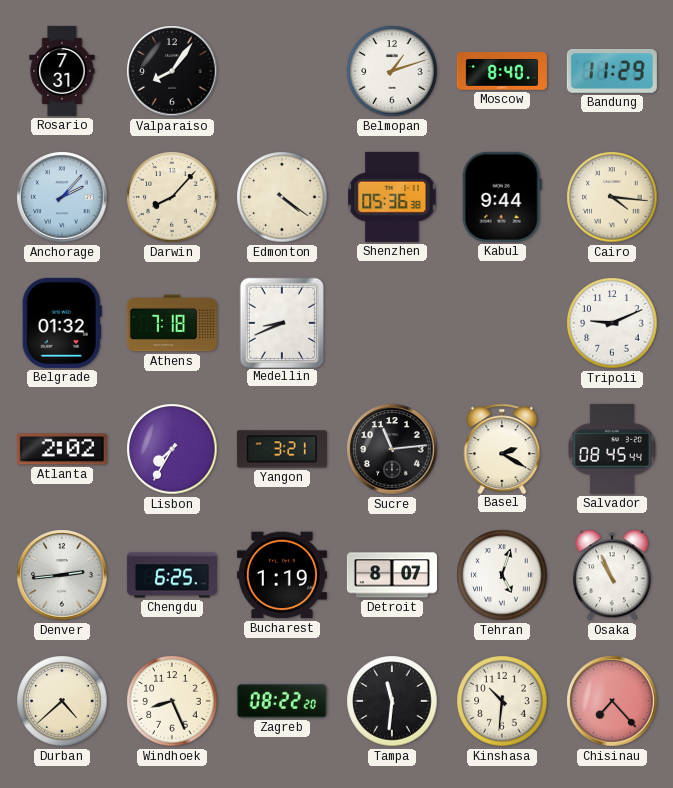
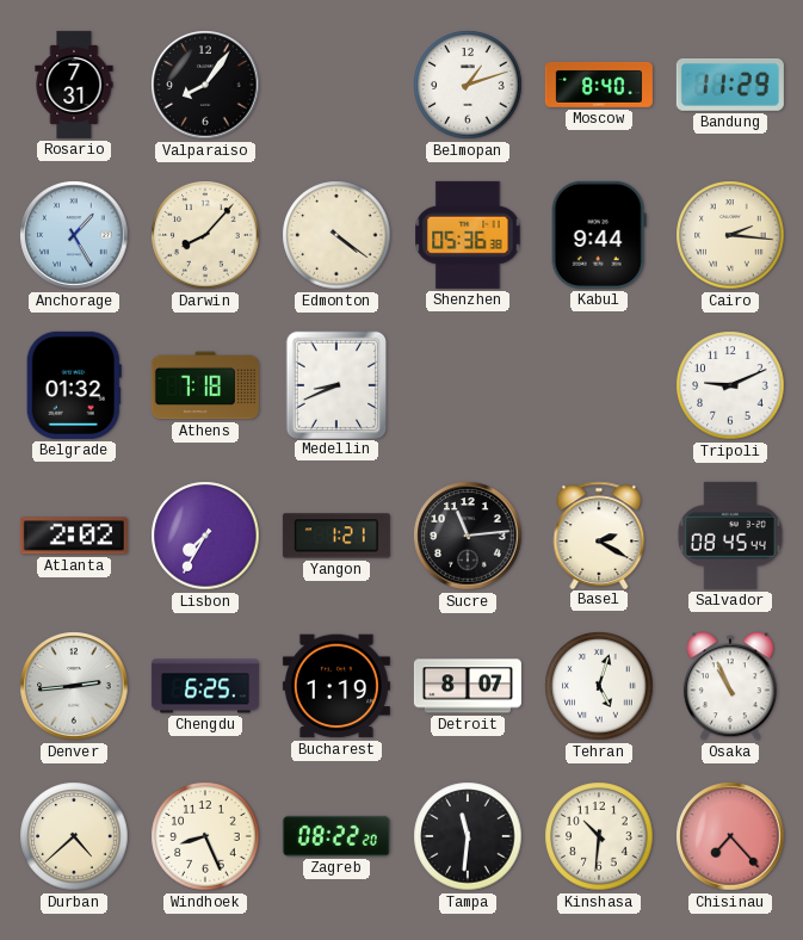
Anchorage: 2:07 -> 1:25
Cairo: 4:16 -> 2:16
Yangon: 3:21 -> 1:21
